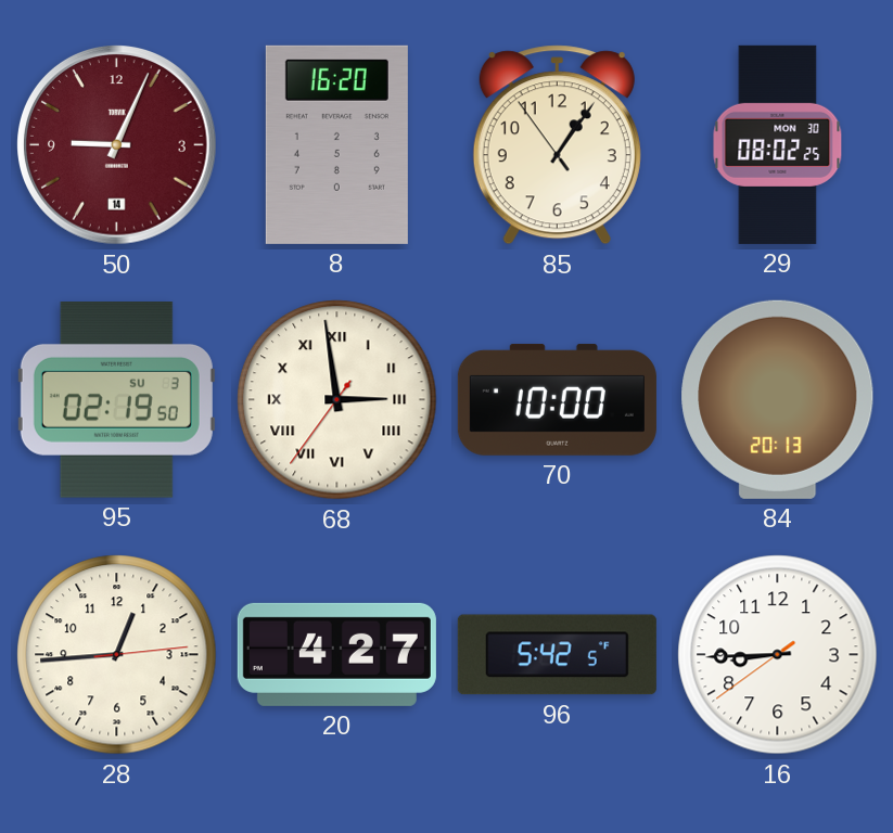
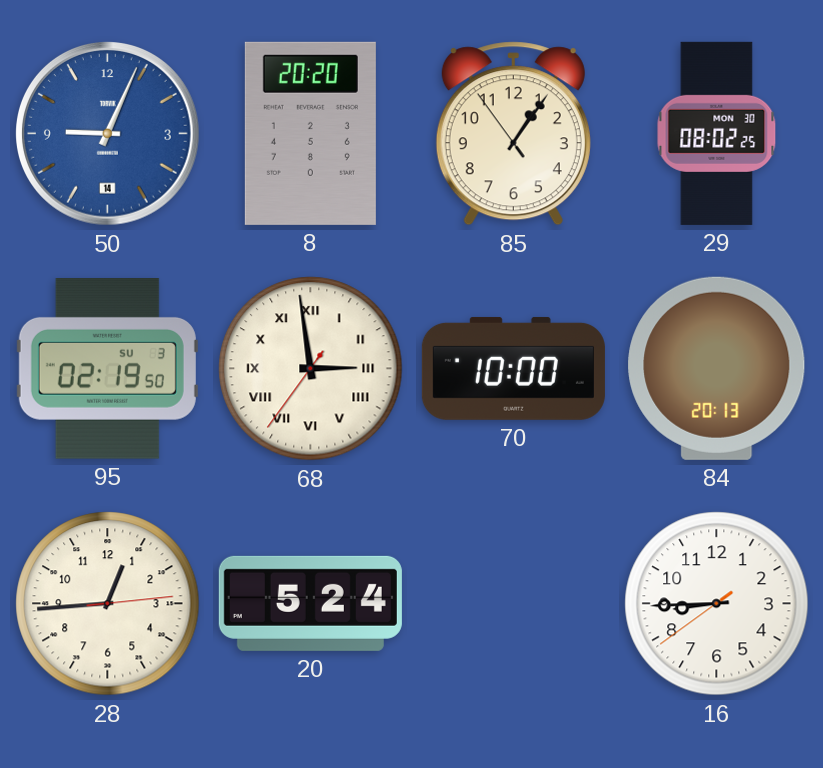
50 dial: burgundy -> blue
8: 16:20 -> 20:20
20: 4:27 -> 5:24
96: 5:42 -> none
